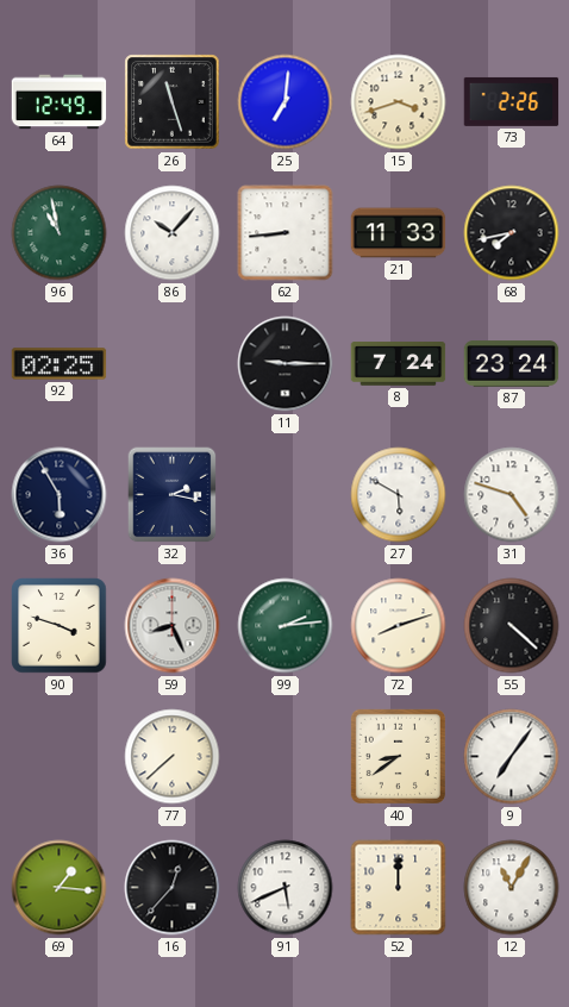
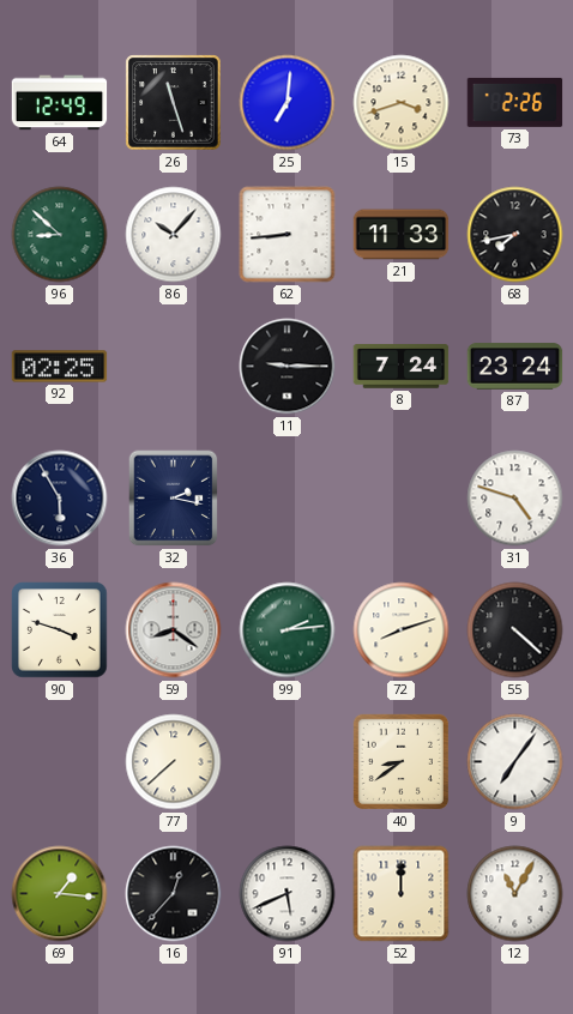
96: 10:58 -> 8:52
27: 5:50 -> none
59: 8:26 -> 8:21
